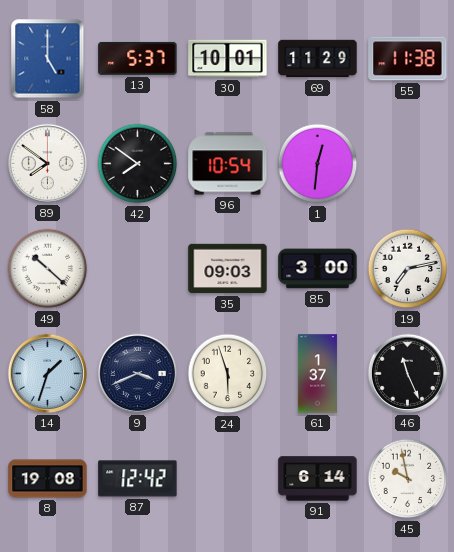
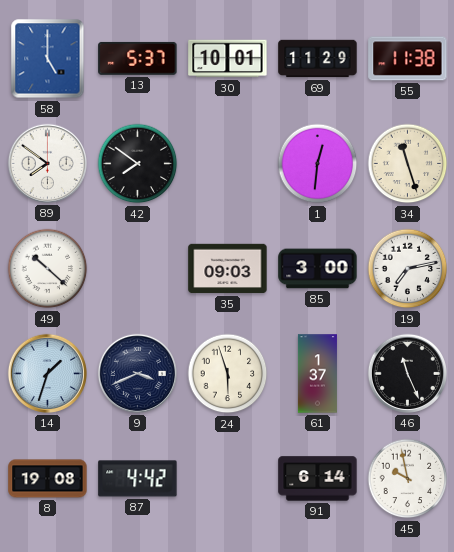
96: 10:54 -> none
34: none -> 11:27
87: 12:42 -> 4:42
